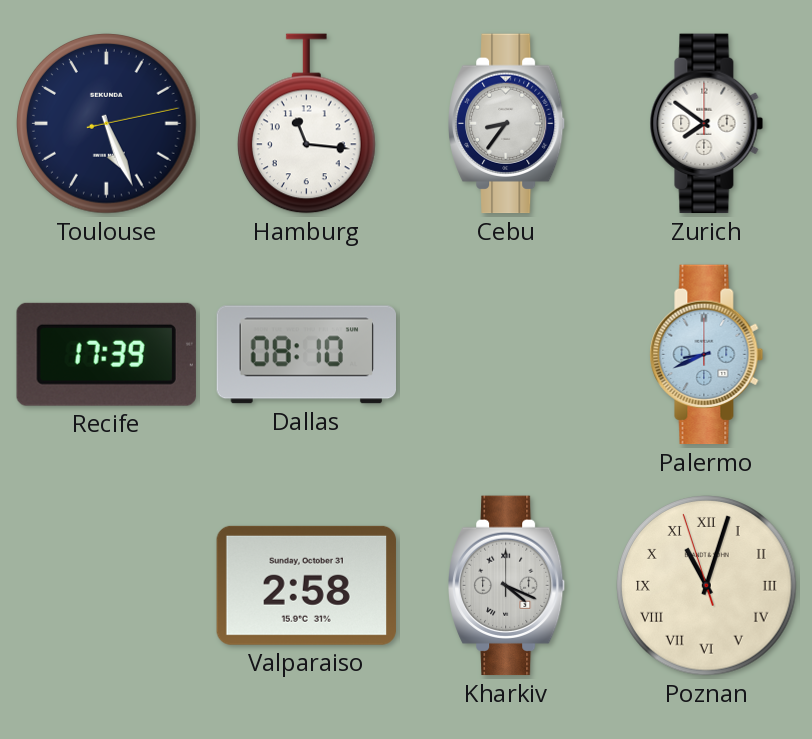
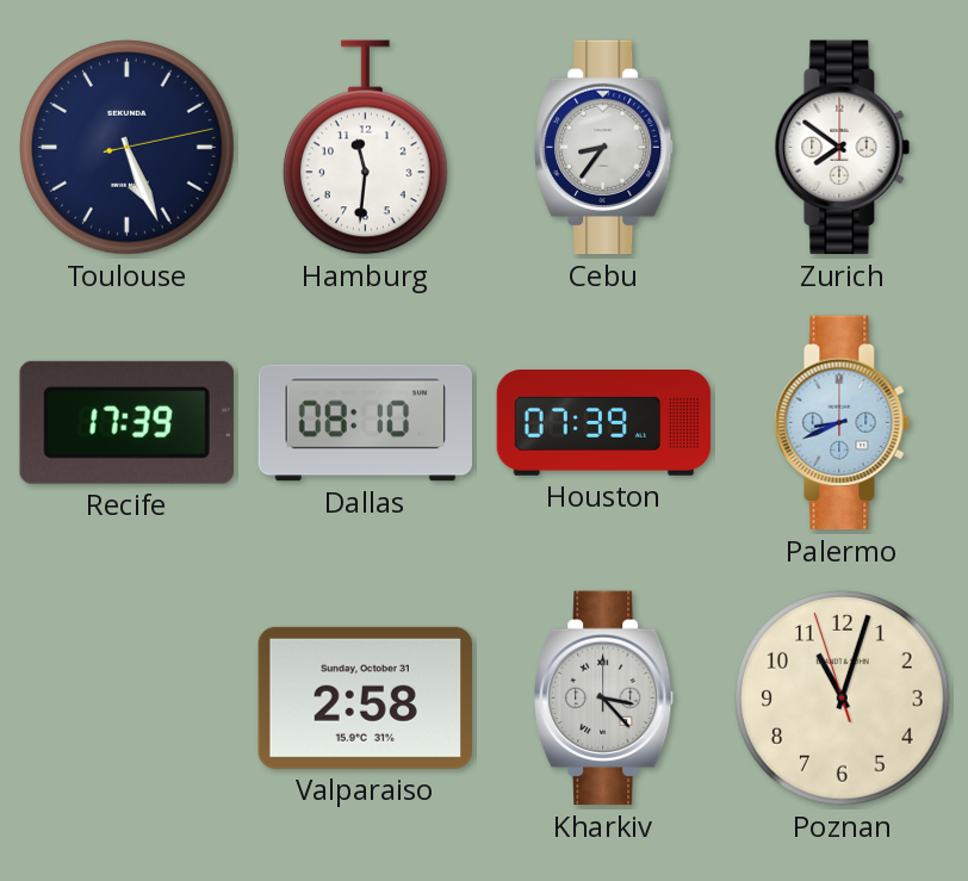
Hamburg: 11:16 -> 11:31
Houston: none -> 07:39
Kharkiv: 4:19 -> 3:23
Poznan numerals: Roman -> Arabic
